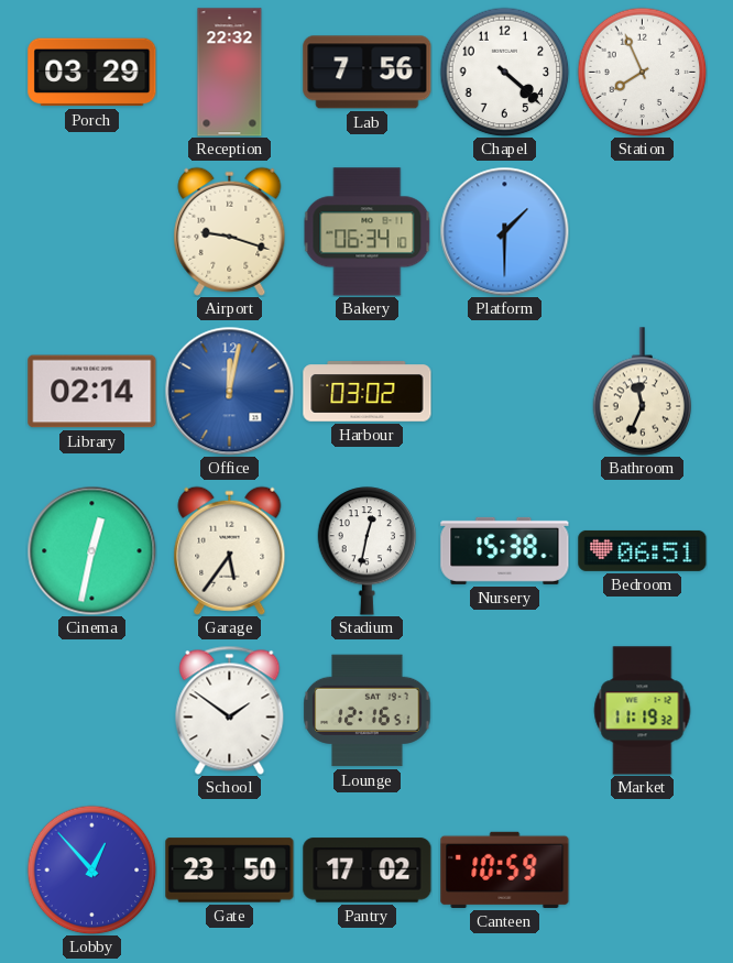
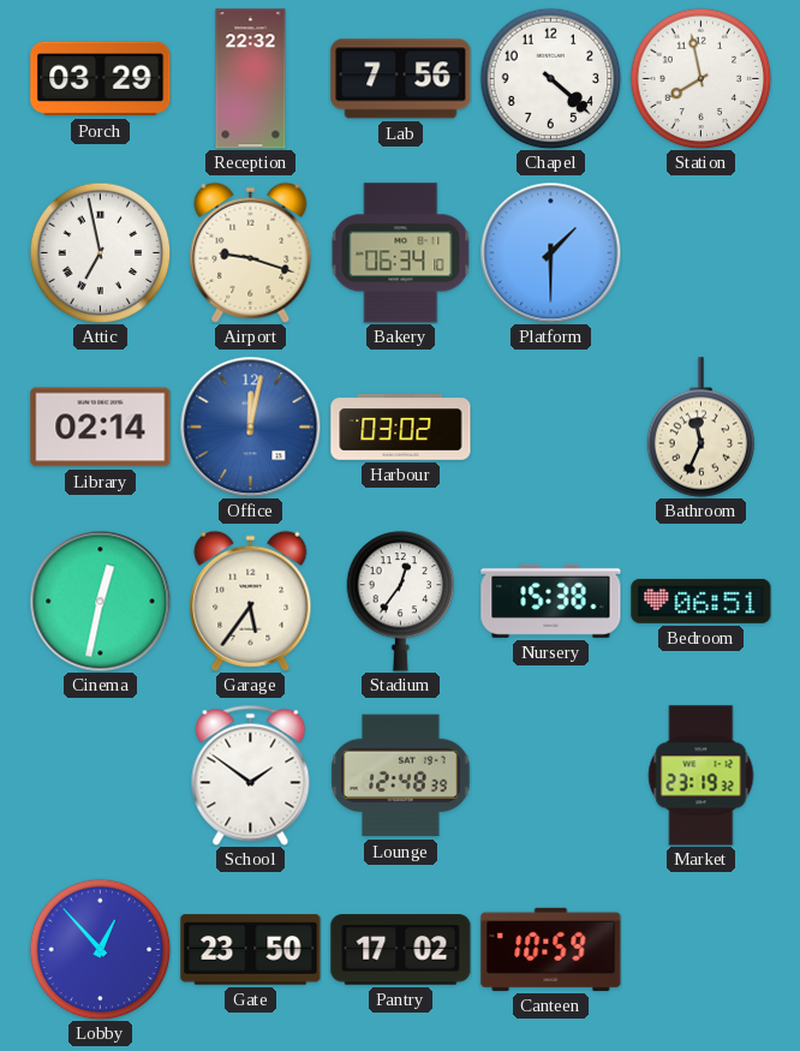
Station: 7:56 -> 7:58
Attic: none -> 6:58
Stadium: 12:32 -> 12:36
Lounge: 12:16 -> 12:48
Market: 11:19 -> 23:19
